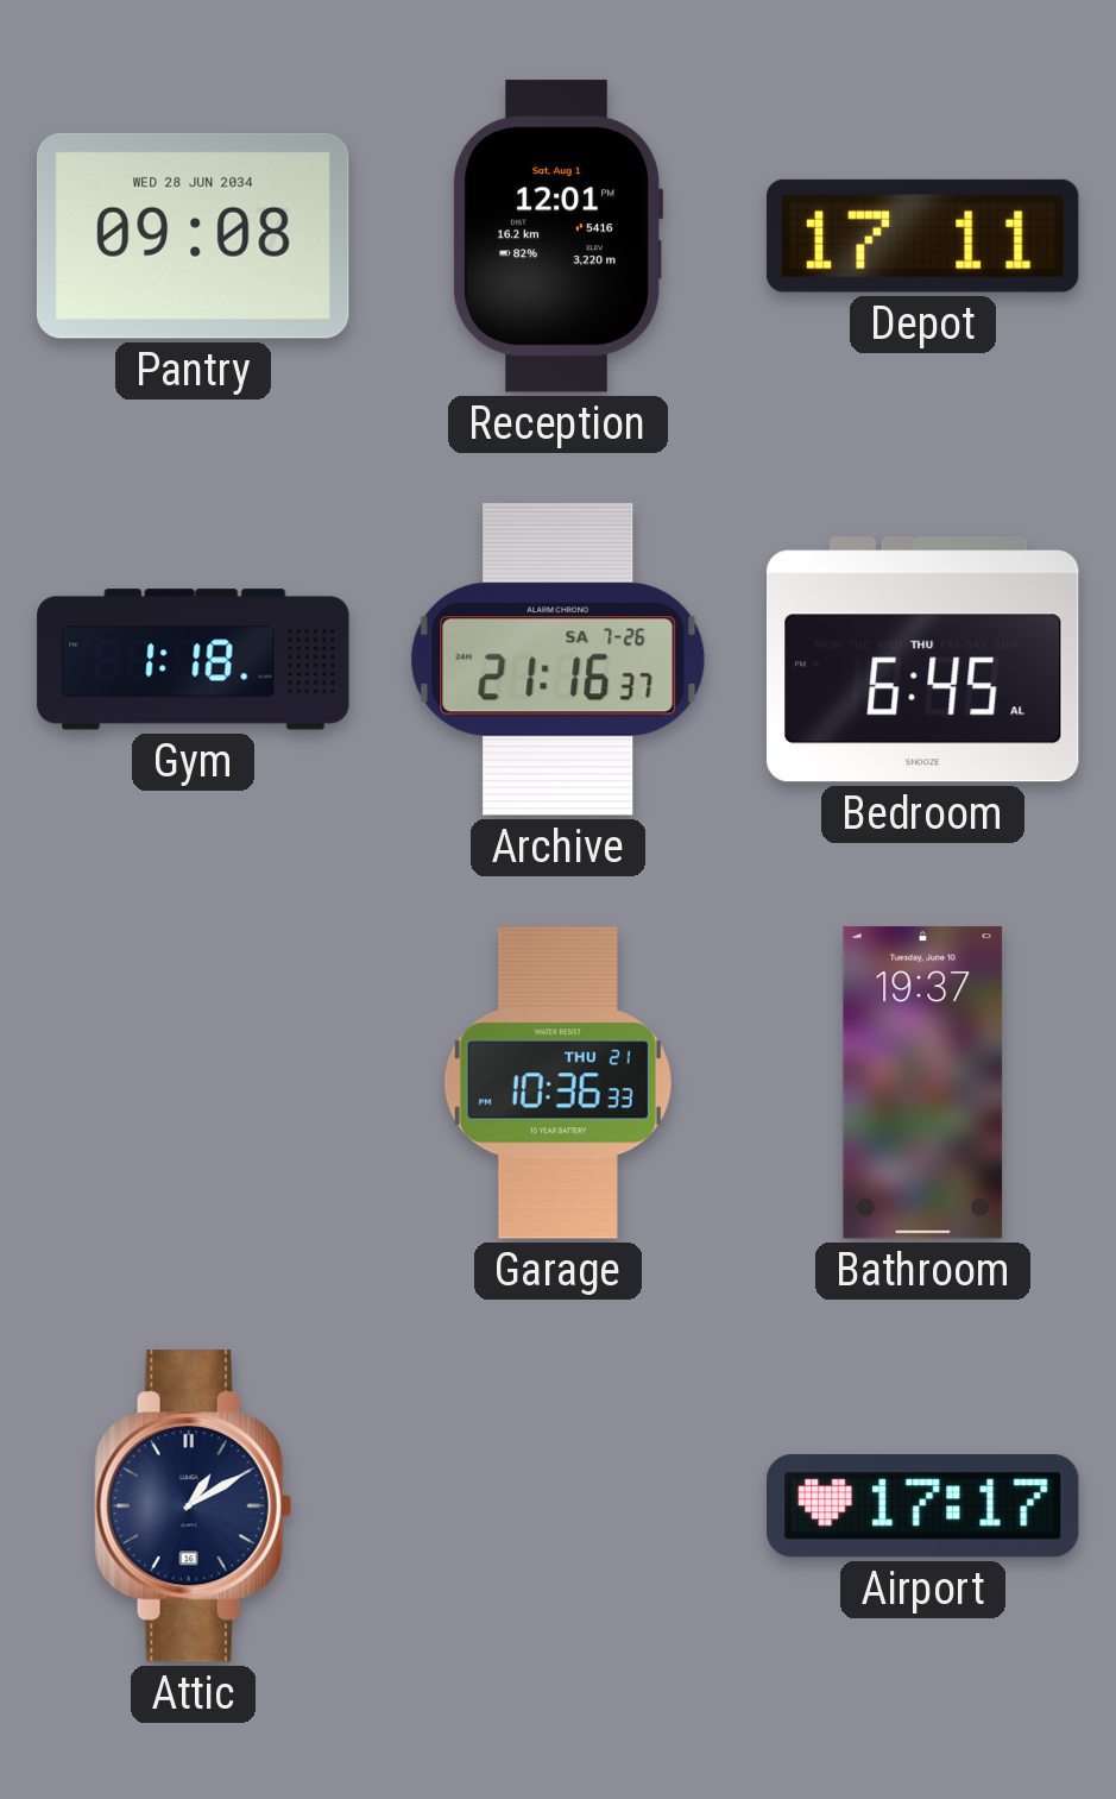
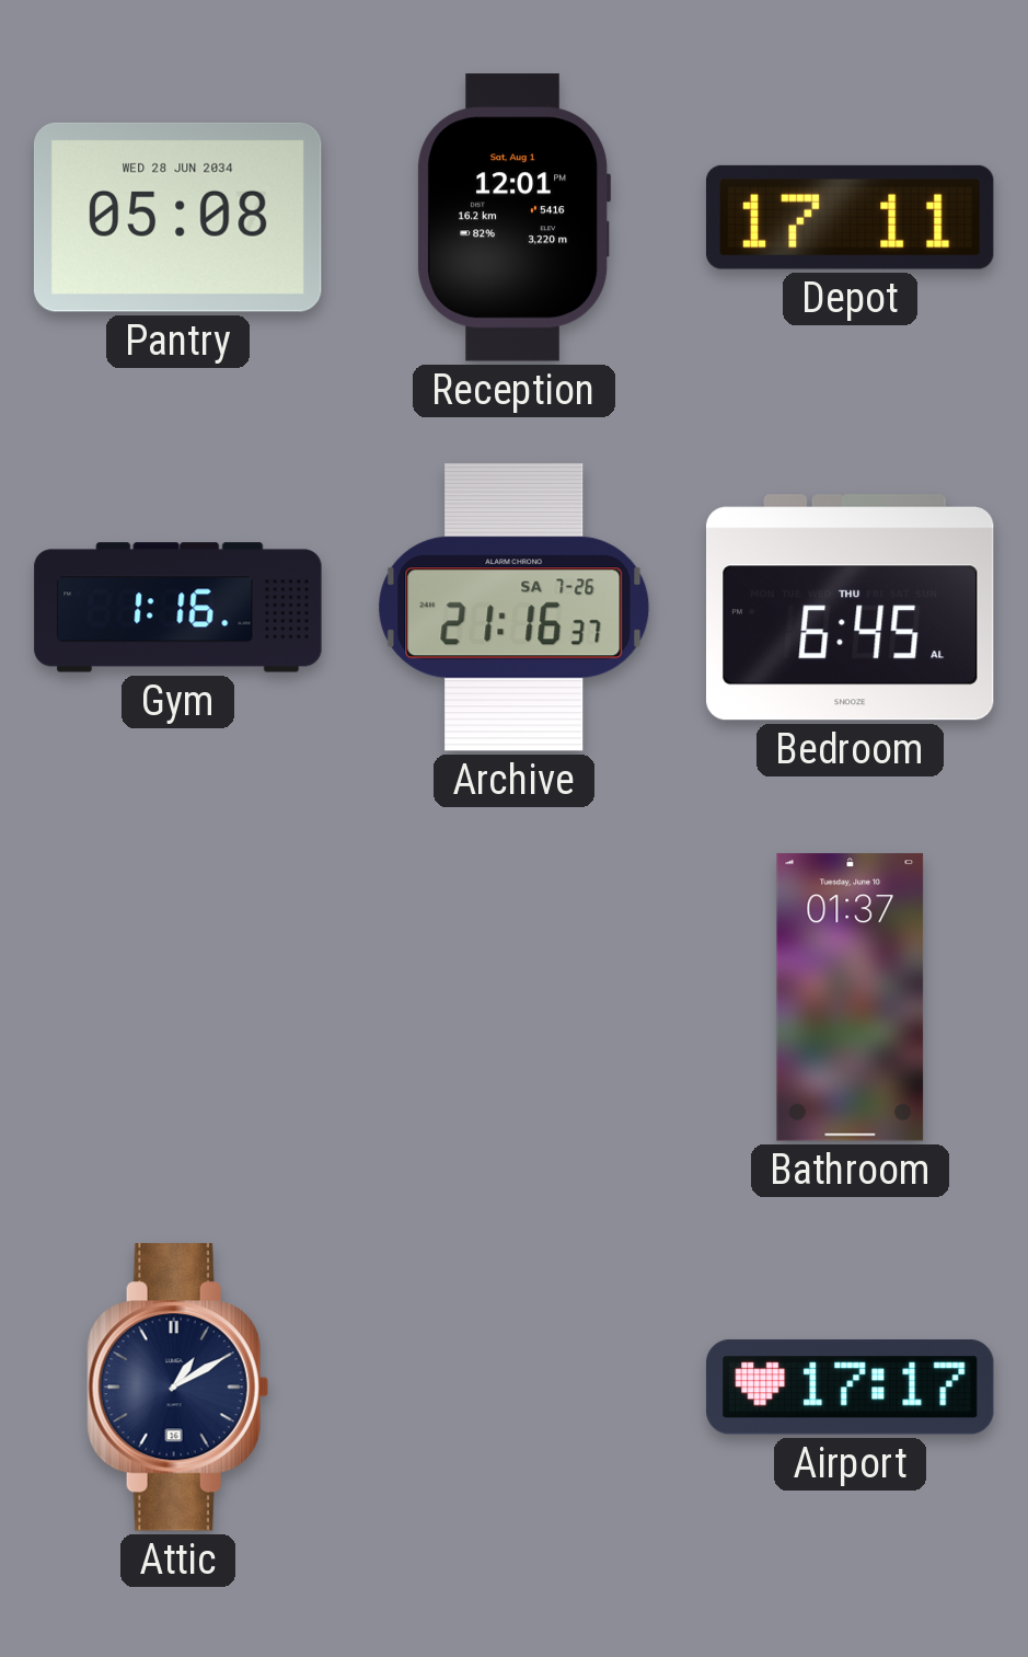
Pantry: 09:08 -> 05:08
Gym: 1:18 -> 1:16
Garage: 10:36 -> none
Bathroom: 19:37 -> 01:37
